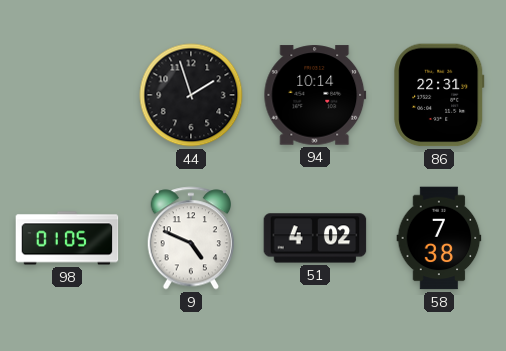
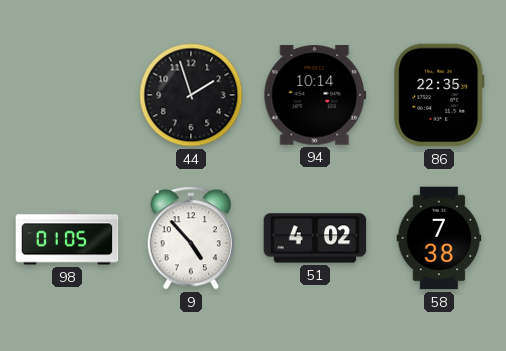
86: 22:31 -> 22:35
9: 4:49 -> 4:53
